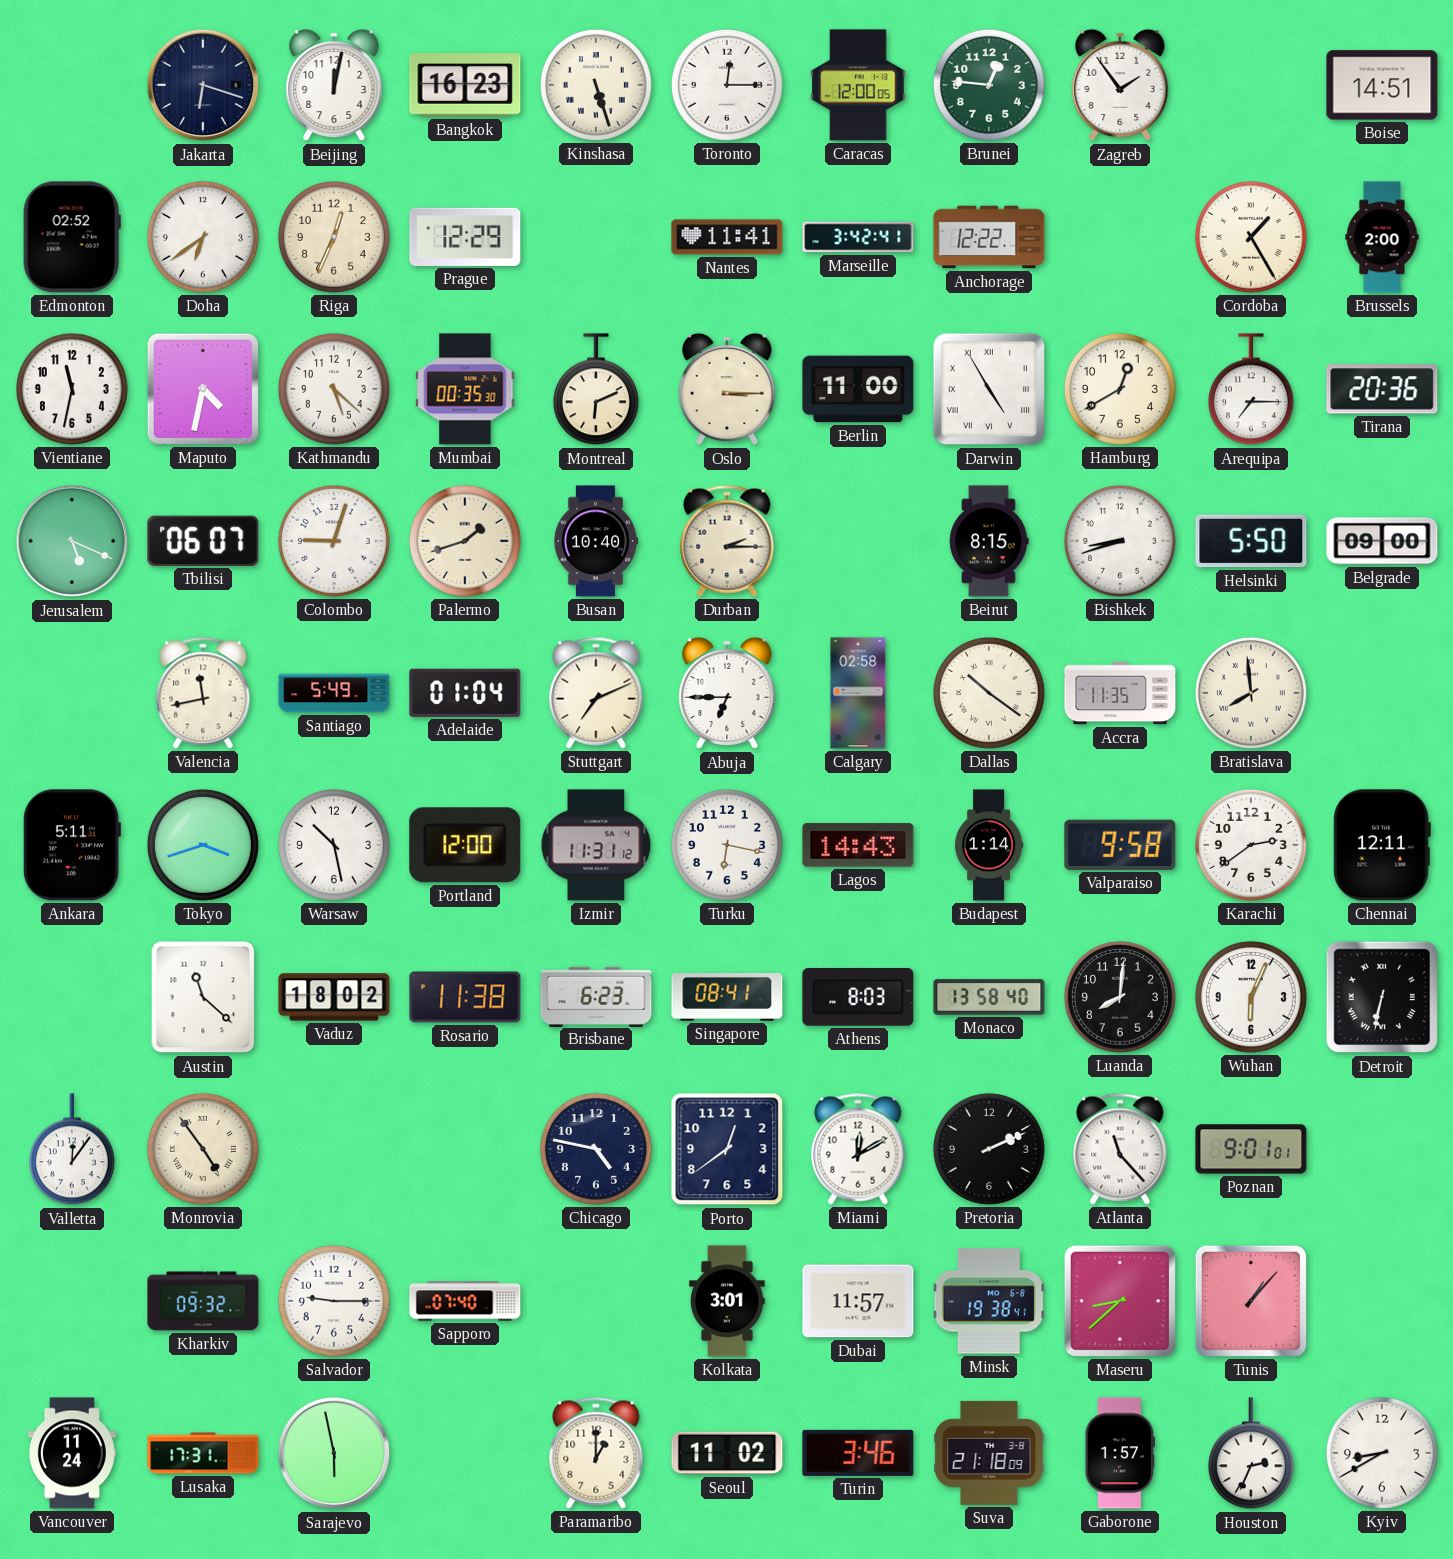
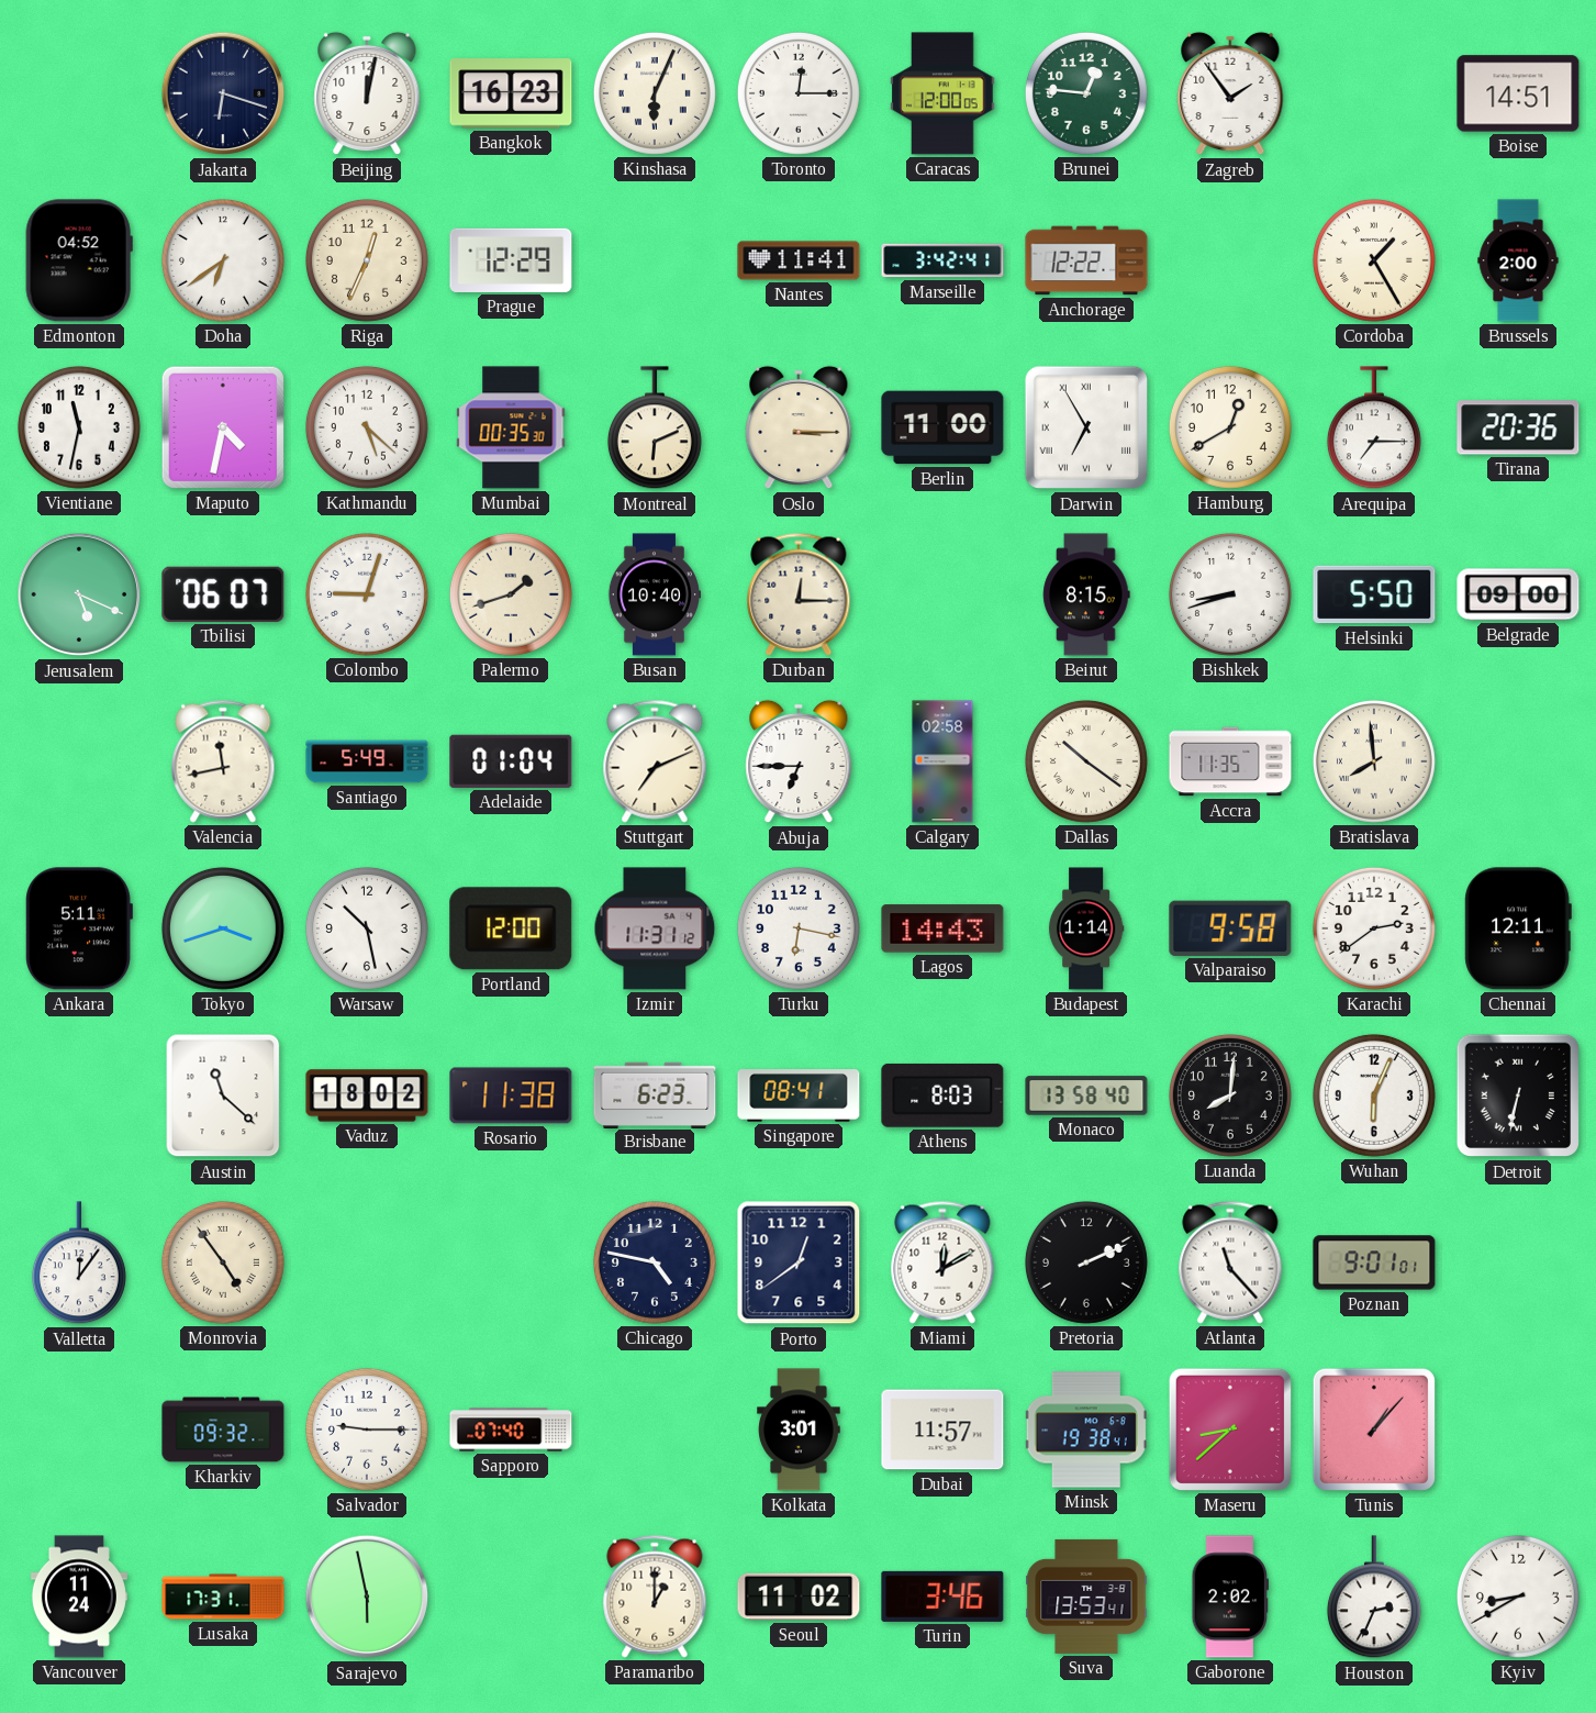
Kinshasa: 5:27 -> 6:04
Edmonton: 02:52 -> 04:52
Darwin: 4:55 -> 6:55
Durban: 2:15 -> 12:15
Suva: 21:18 -> 13:53
Gaborone: 1:57 -> 2:02
